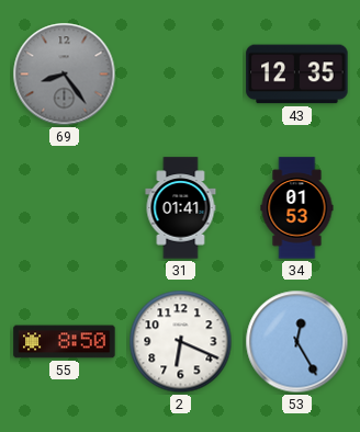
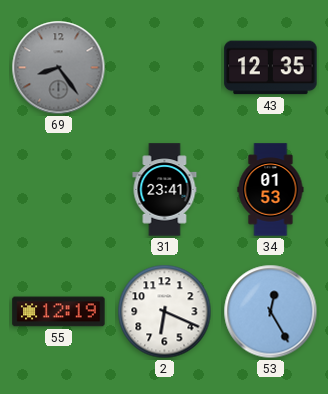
31: 01:41 -> 23:41
55: 8:50 -> 12:19
